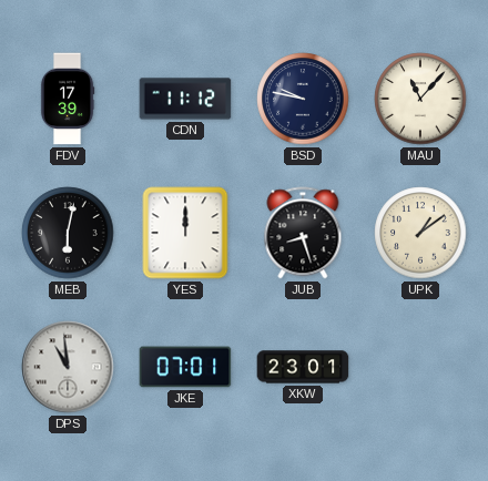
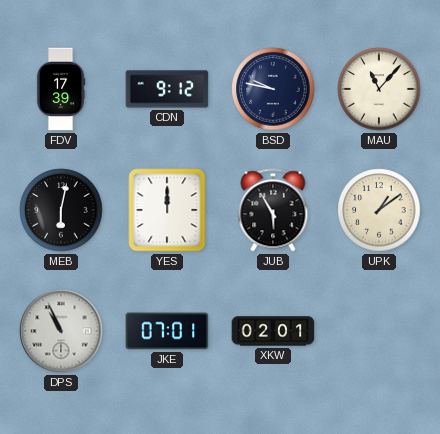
CDN: 11:12 -> 9:12
JUB: 8:27 -> 5:55
DPS: 10:59 -> 10:56
XKW: 23:01 -> 02:01
